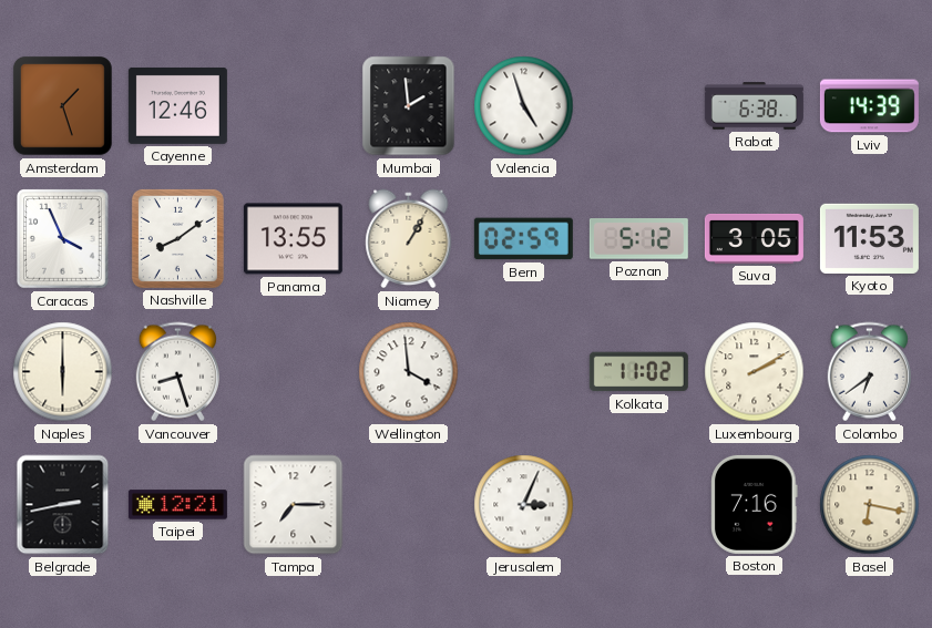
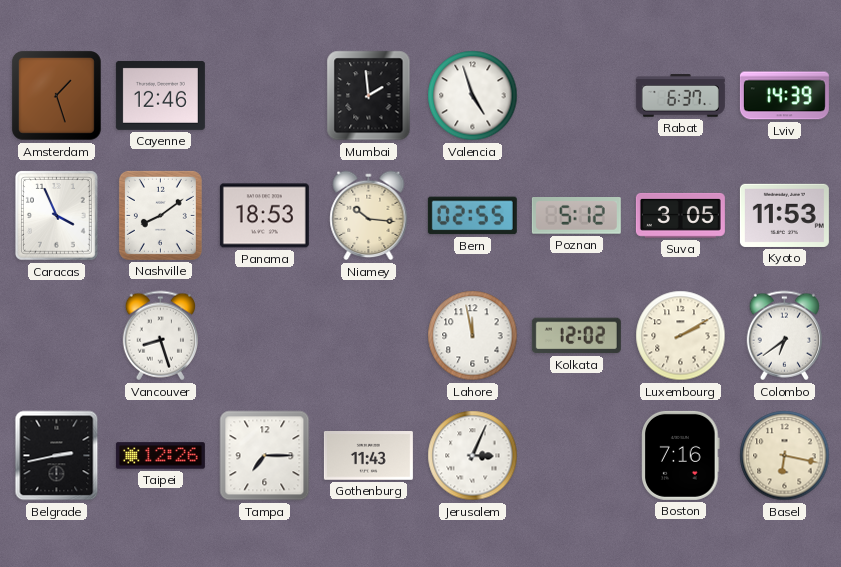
Rabat: 6:38 -> 6:37
Panama: 13:55 -> 18:53
Niamey: 1:05 -> 10:16
Bern: 02:59 -> 02:55
Naples: 6:00 -> none
Wellington: 3:59 -> none
Lahore: none -> 11:58
Kolkata: 11:02 -> 12:02
Taipei: 12:21 -> 12:26
Gothenburg: none -> 11:43
